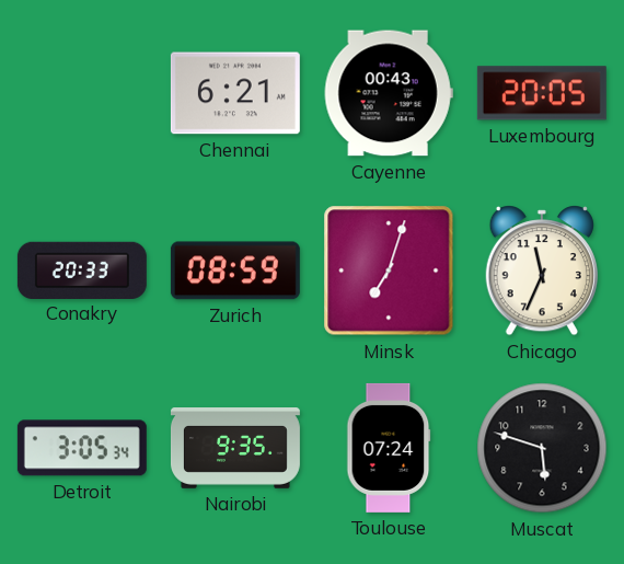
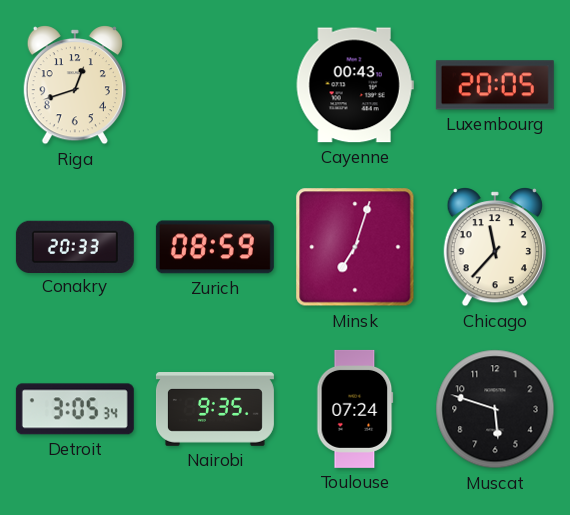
Riga: none -> 12:42
Chennai: 6:21 -> none
Chicago: 11:34 -> 11:37
